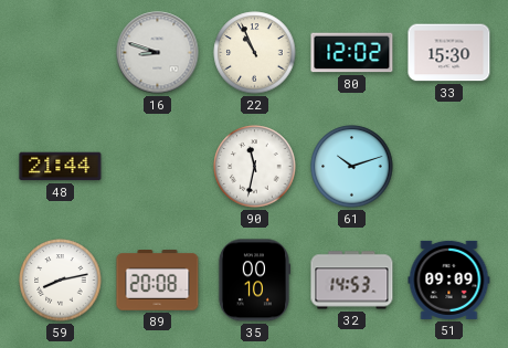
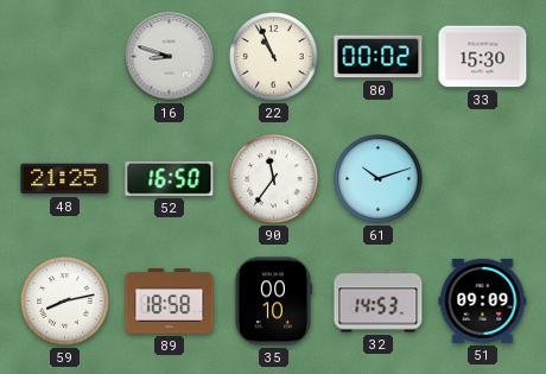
80: 12:02 -> 00:02
48: 21:44 -> 21:25
52: none -> 16:50
90: 11:32 -> 11:36
89: 20:08 -> 18:58
